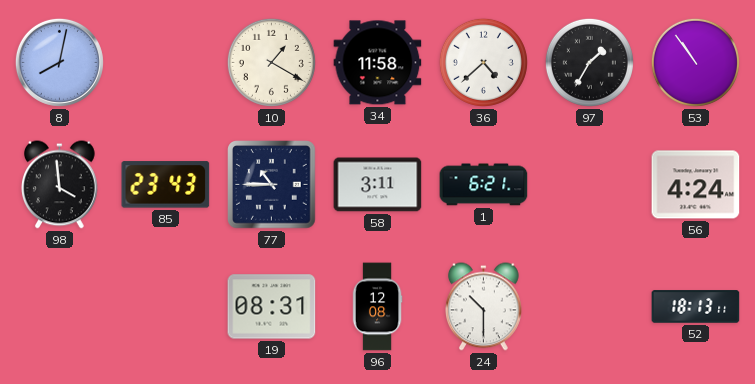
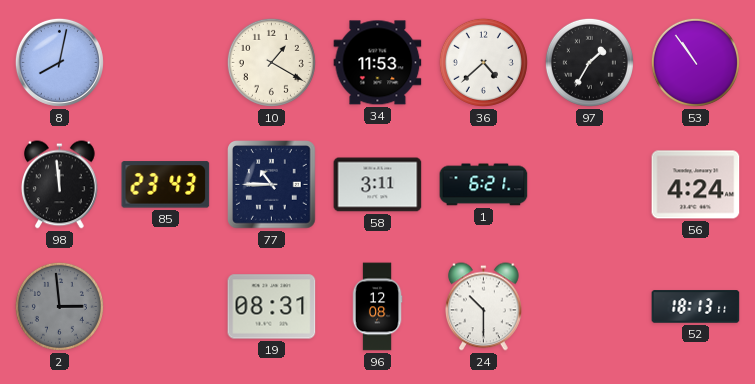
34: 11:58 -> 11:53
98: 3:59 -> 11:59
2: none -> 2:59
